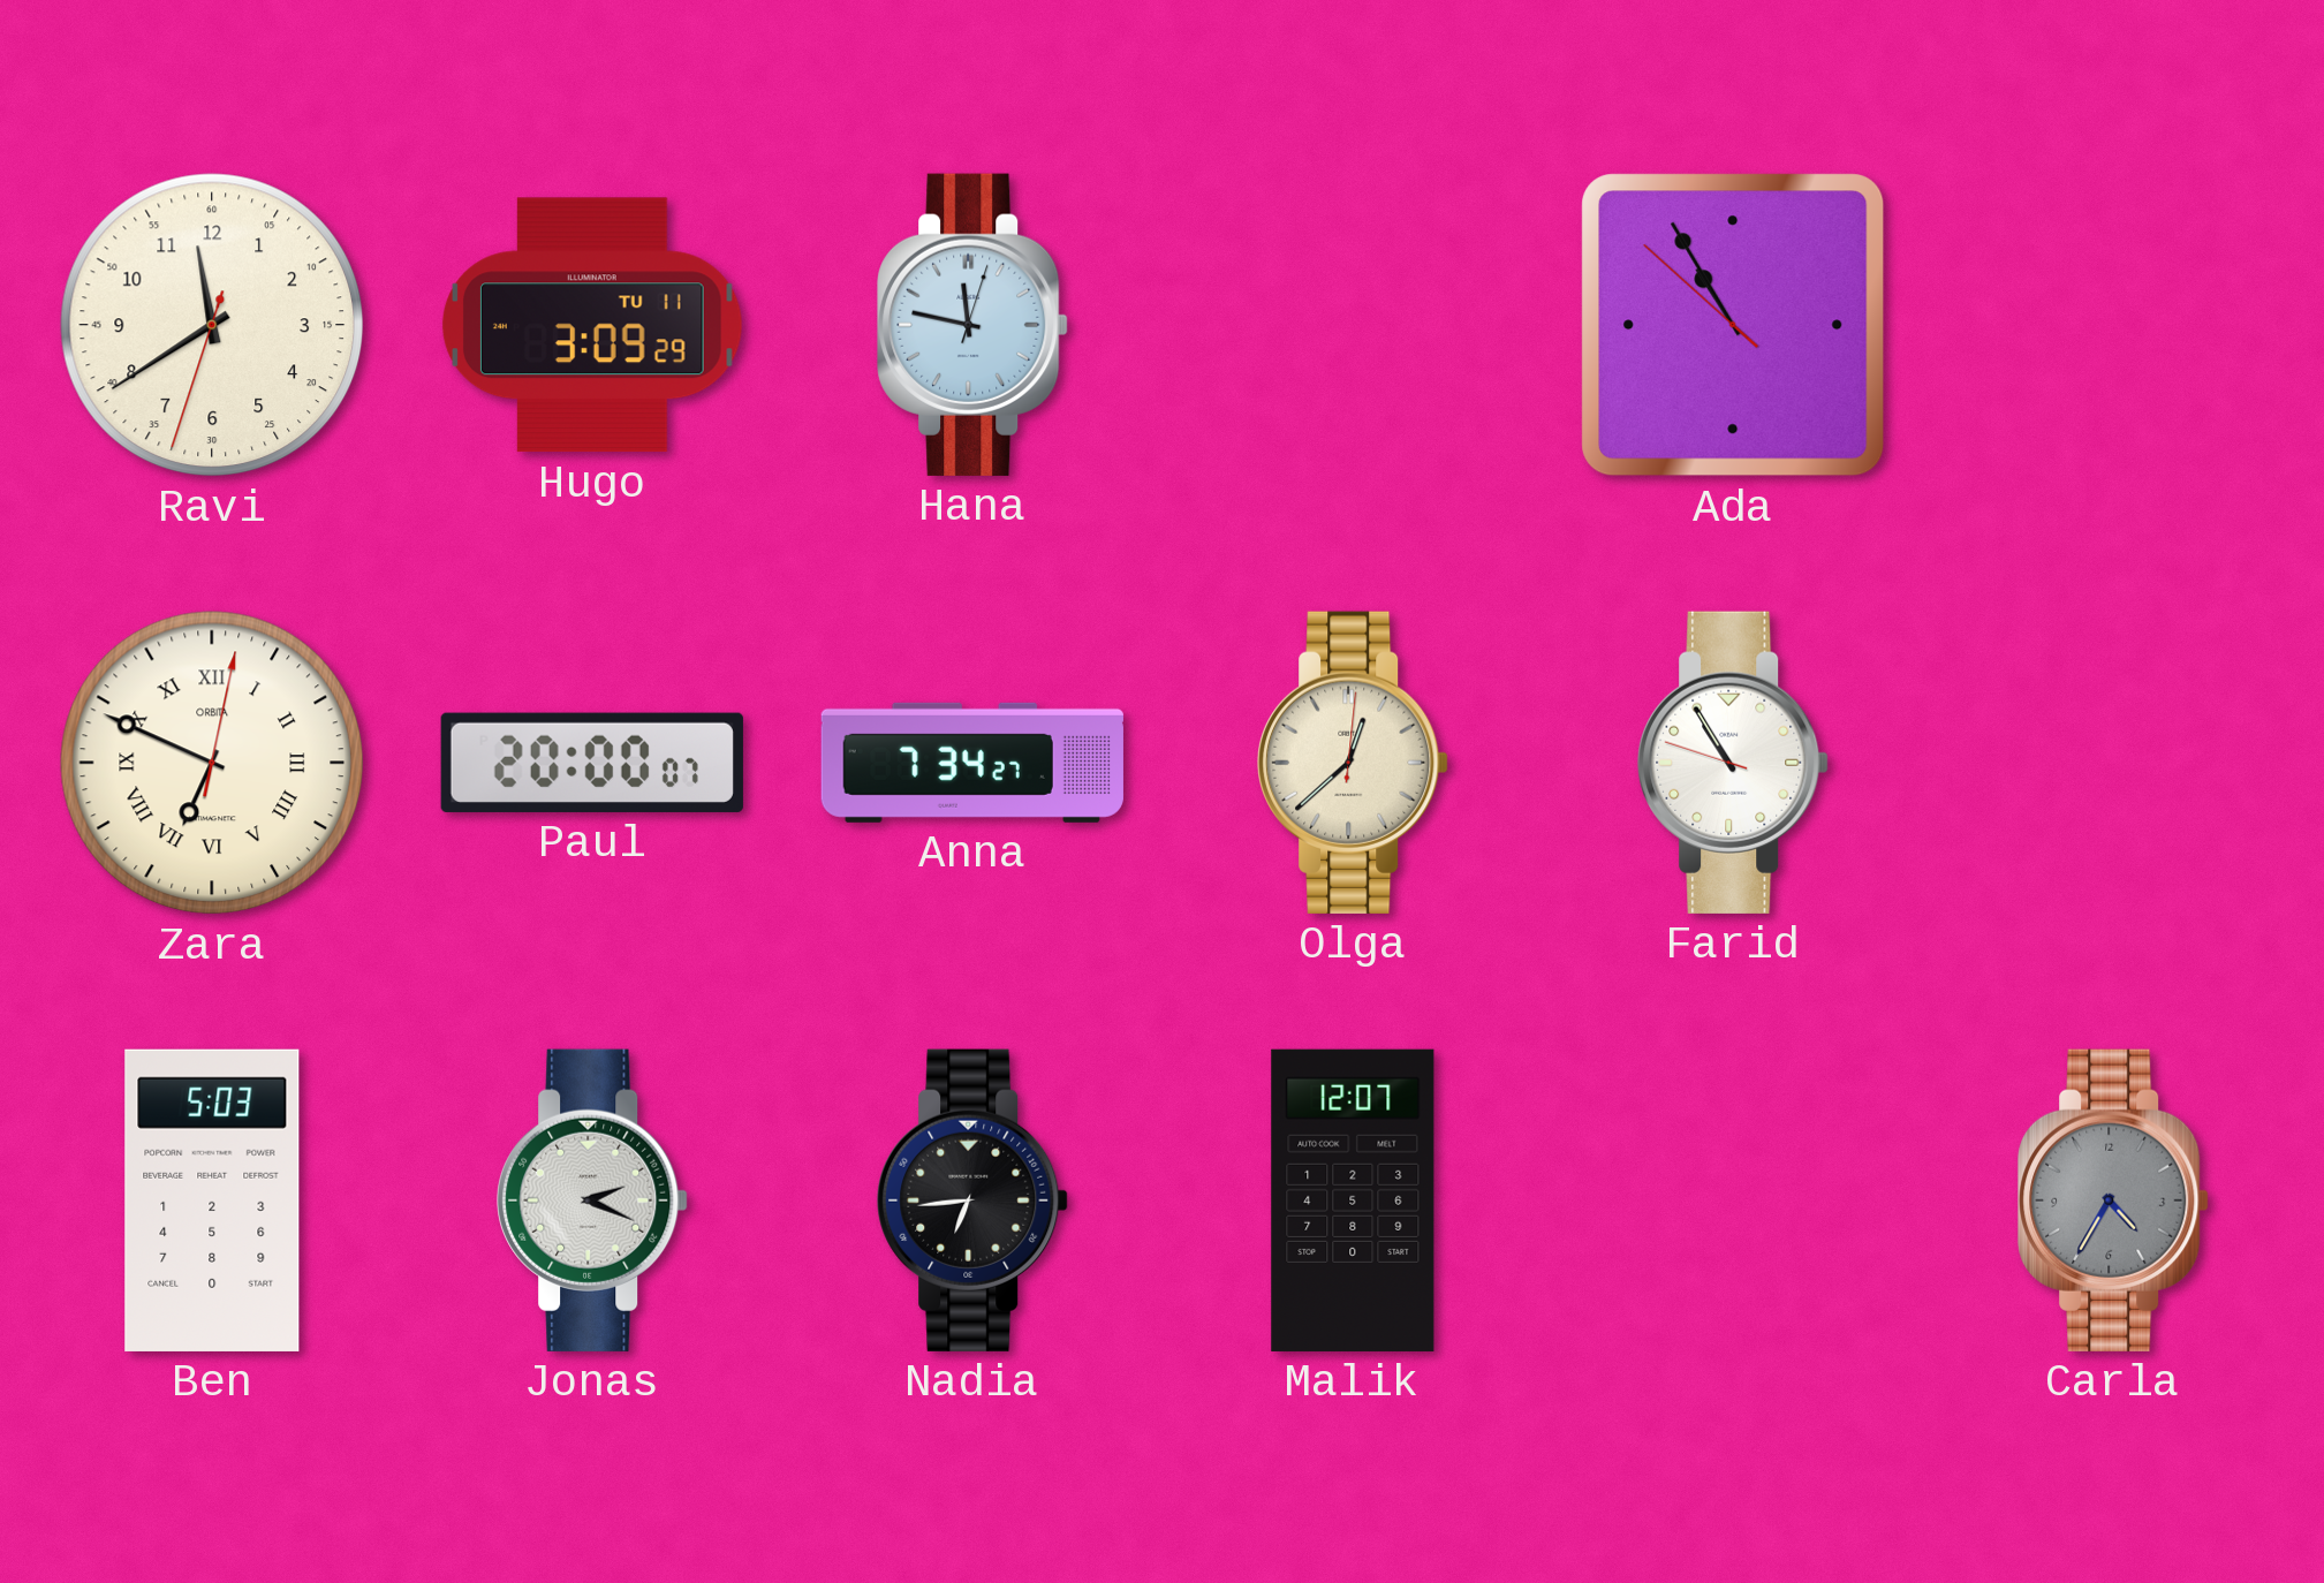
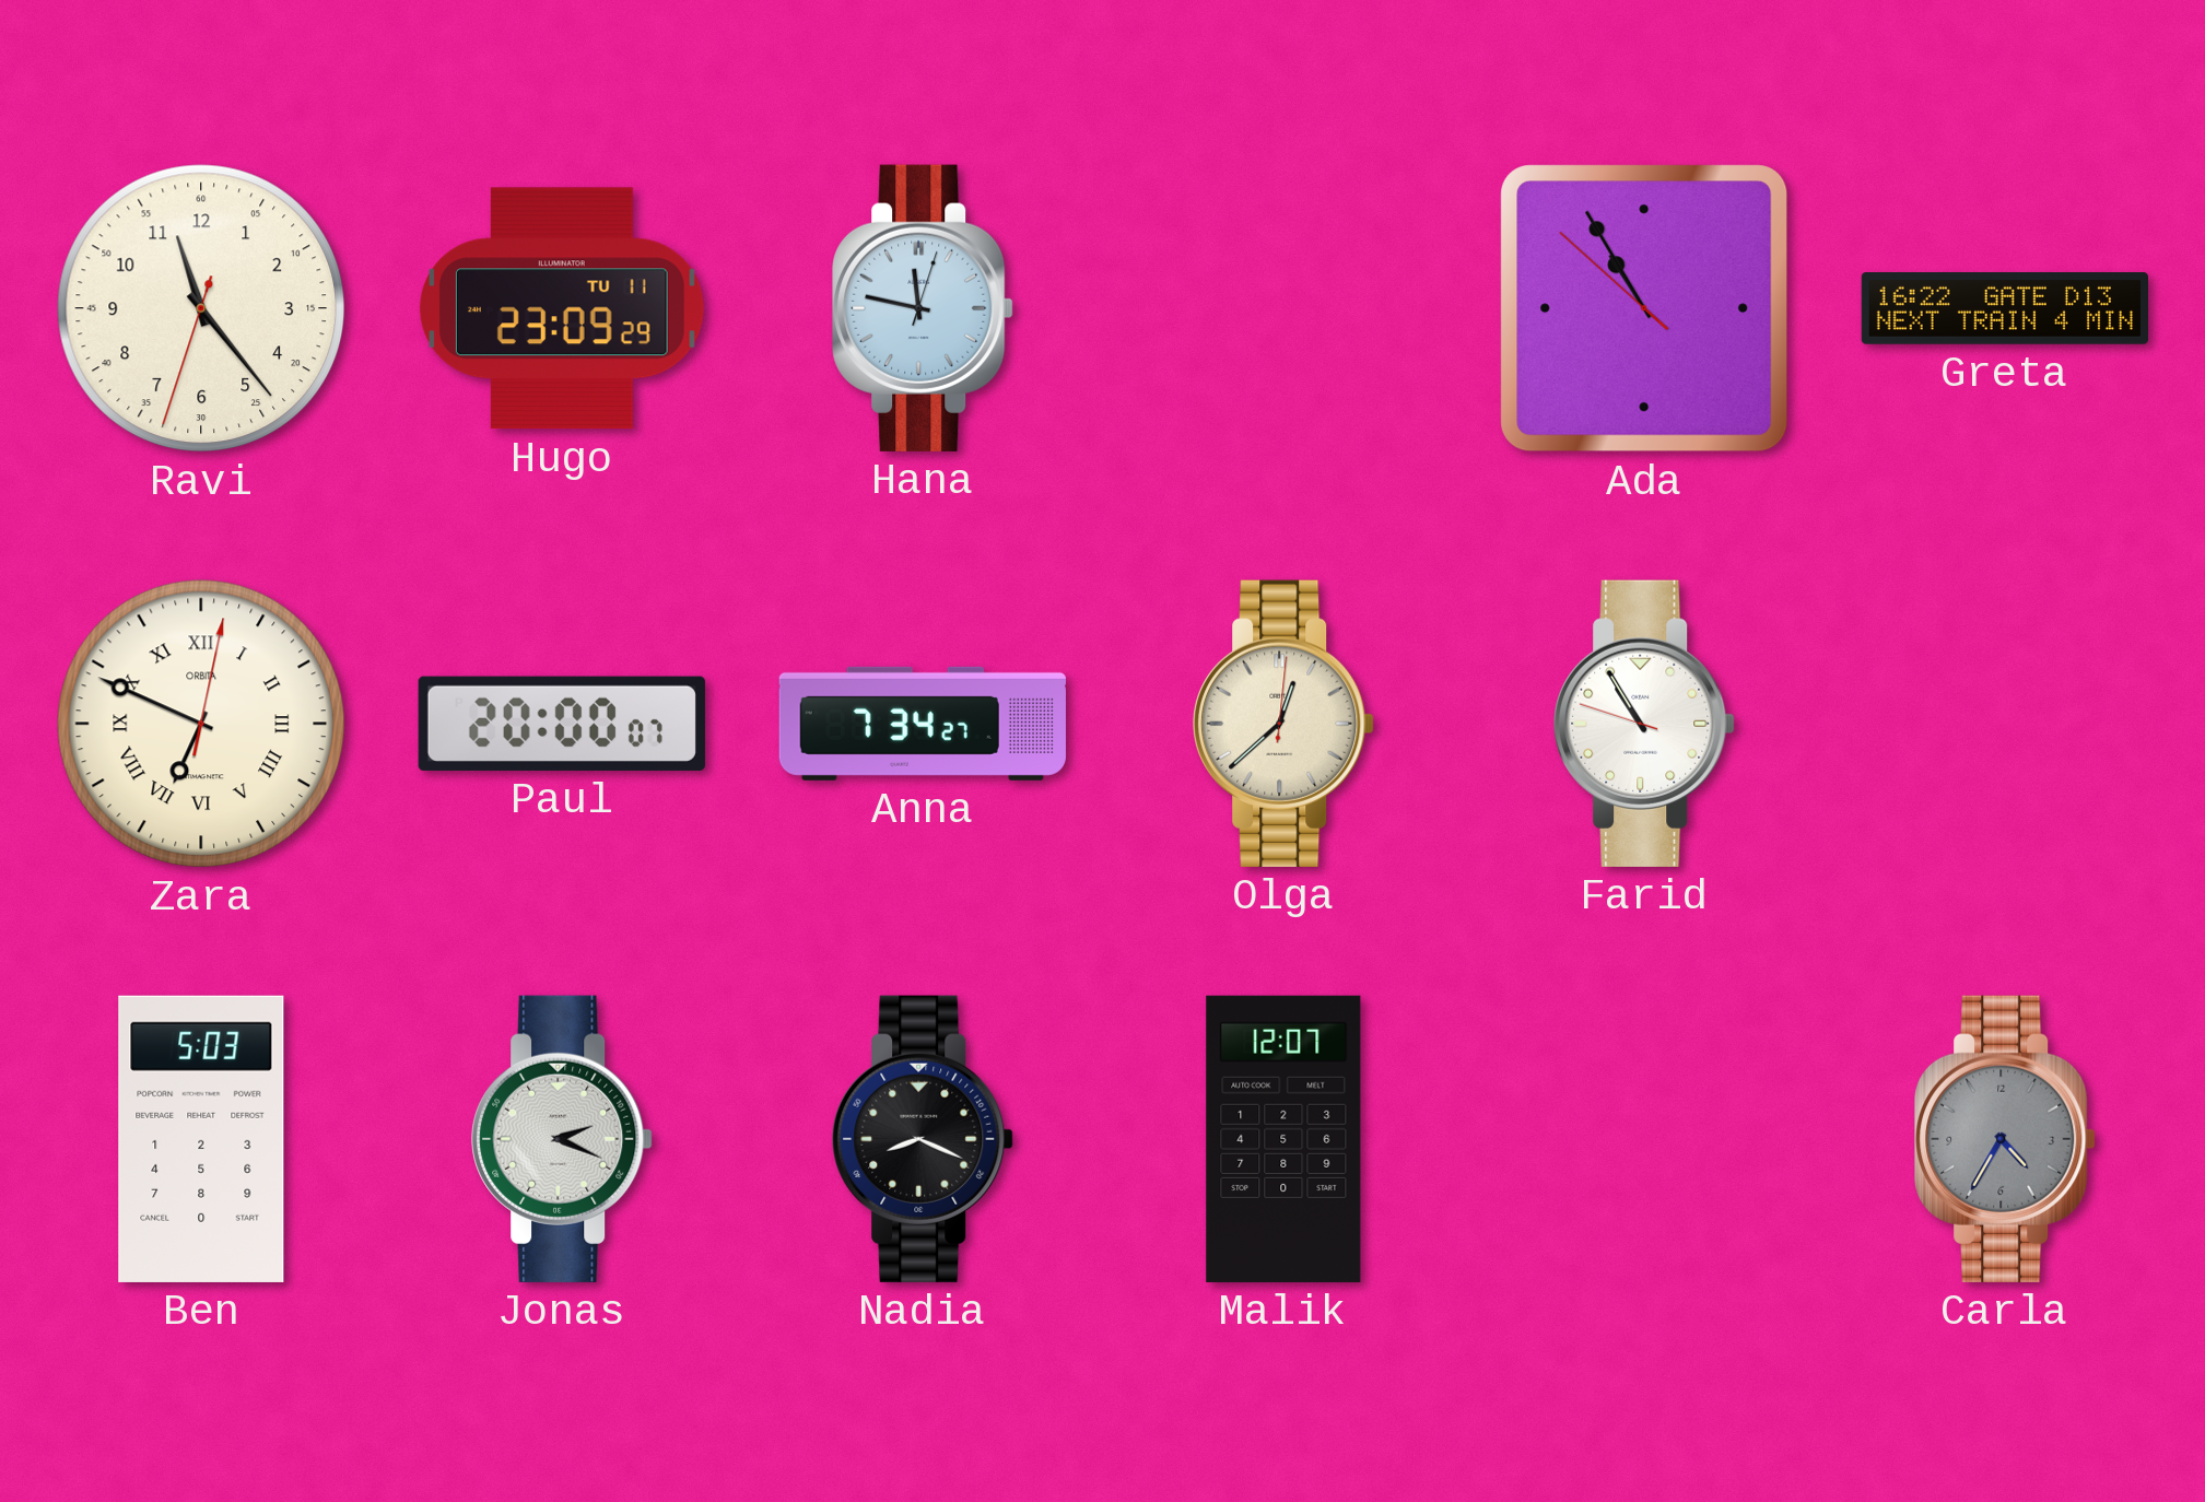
Ravi: 11:39 -> 11:23
Hugo: 3:09 -> 23:09
Greta: none -> 16:22
Nadia: 6:44 -> 8:19
